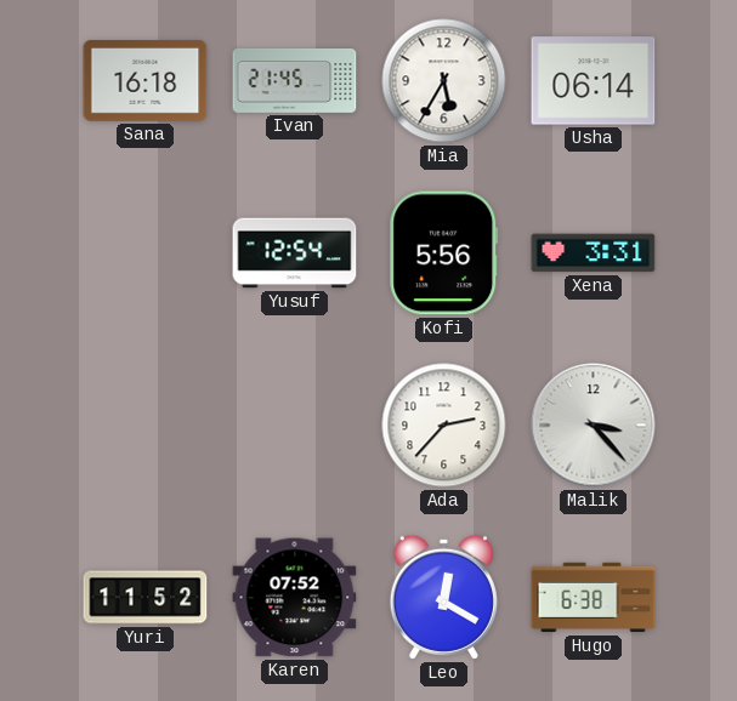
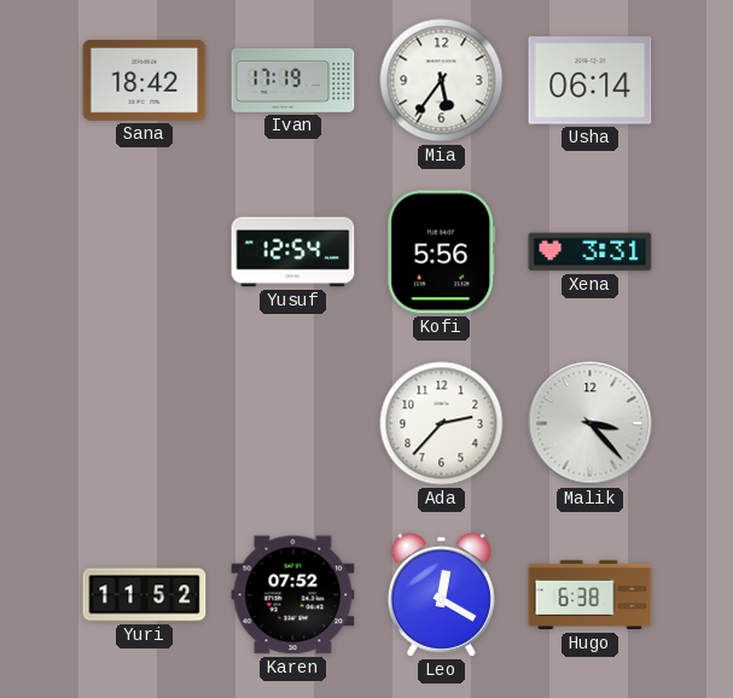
Sana: 16:18 -> 18:42
Ivan: 21:45 -> 17:19
Mia: 5:35 -> 5:36
